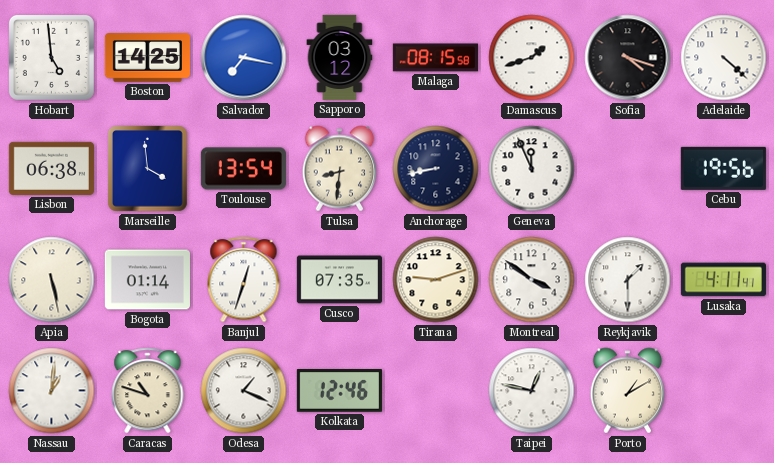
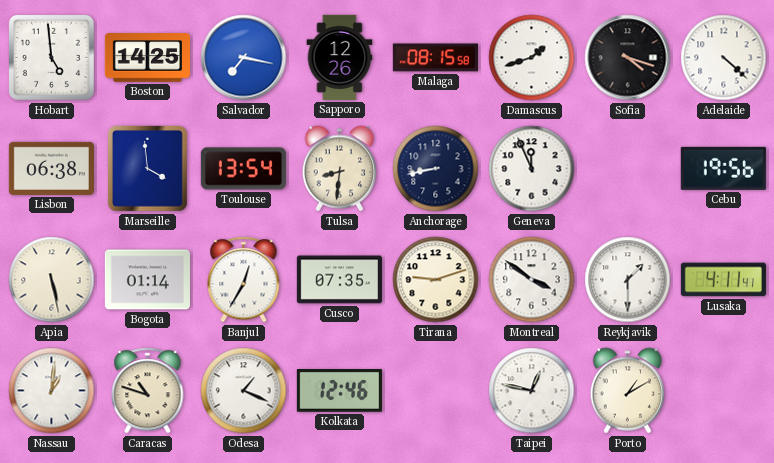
Sapporo: 03:12 -> 12:26
Banjul: 12:33 -> 12:35
